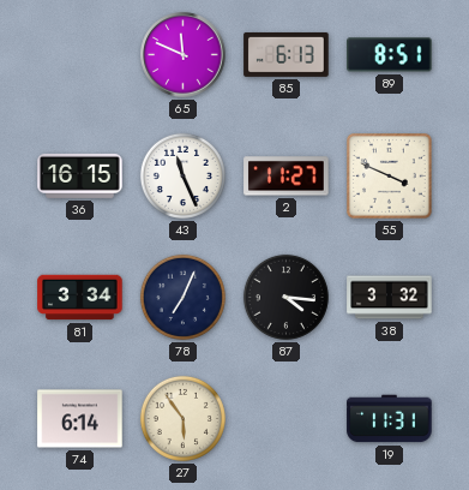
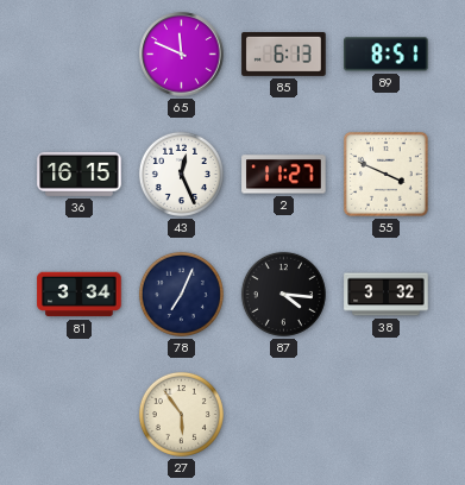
43: 11:26 -> 12:26
74: 6:14 -> none
19: 11:31 -> none
